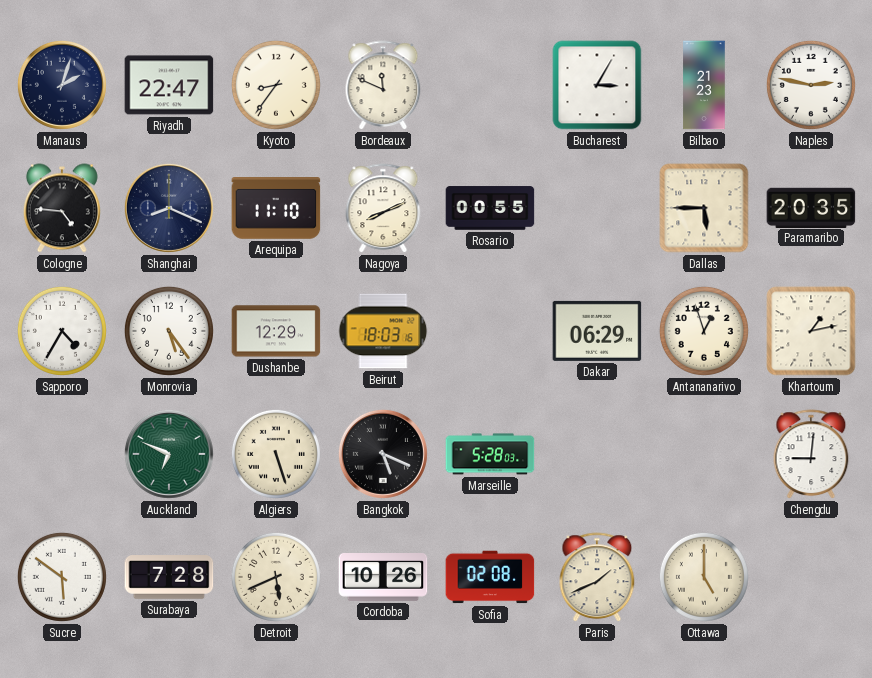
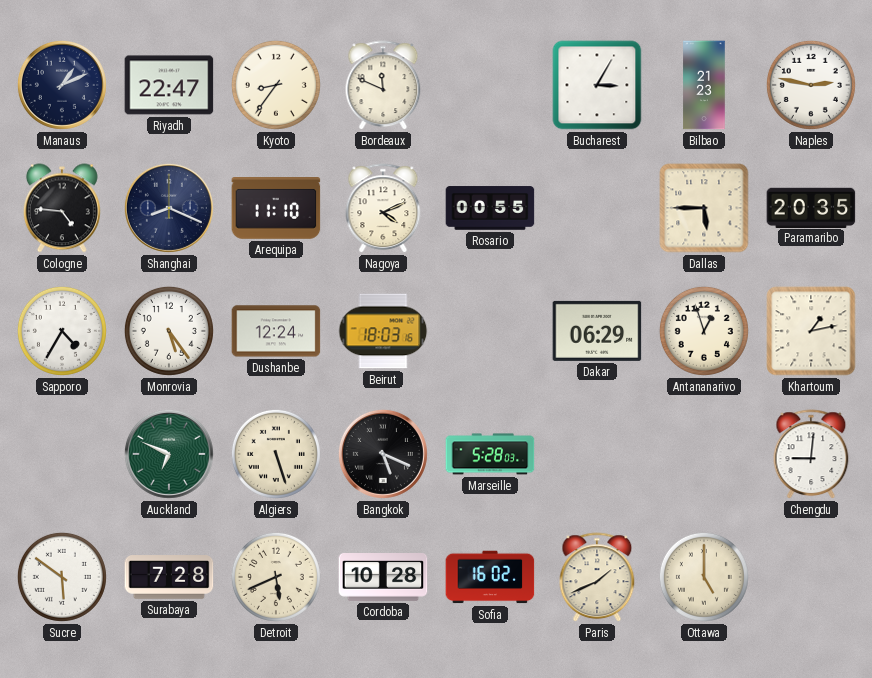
Manaus: 2:03 -> 1:11
Nagoya: 8:11 -> 4:11
Dushanbe: 12:29 -> 12:24
Cordoba: 10:26 -> 10:28
Sofia: 02:08 -> 16:02
